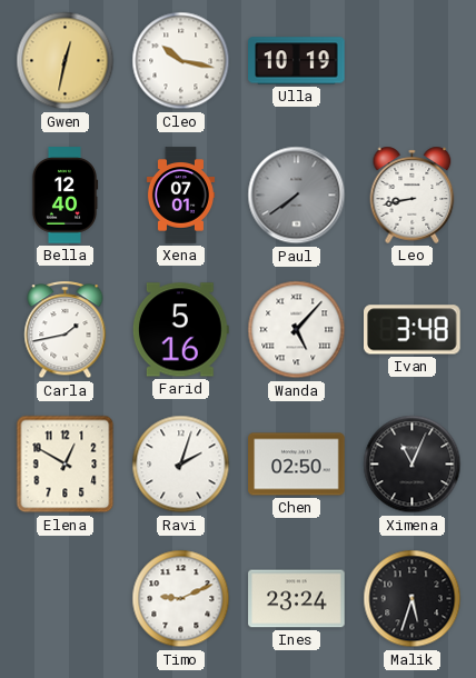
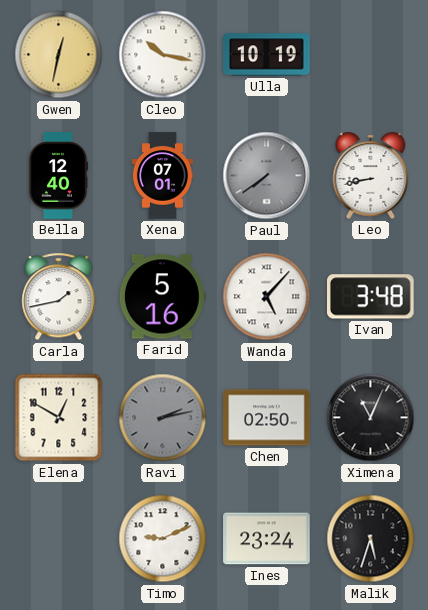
Ravi: 2:03 -> 2:13
Ravi dial: white -> grey
